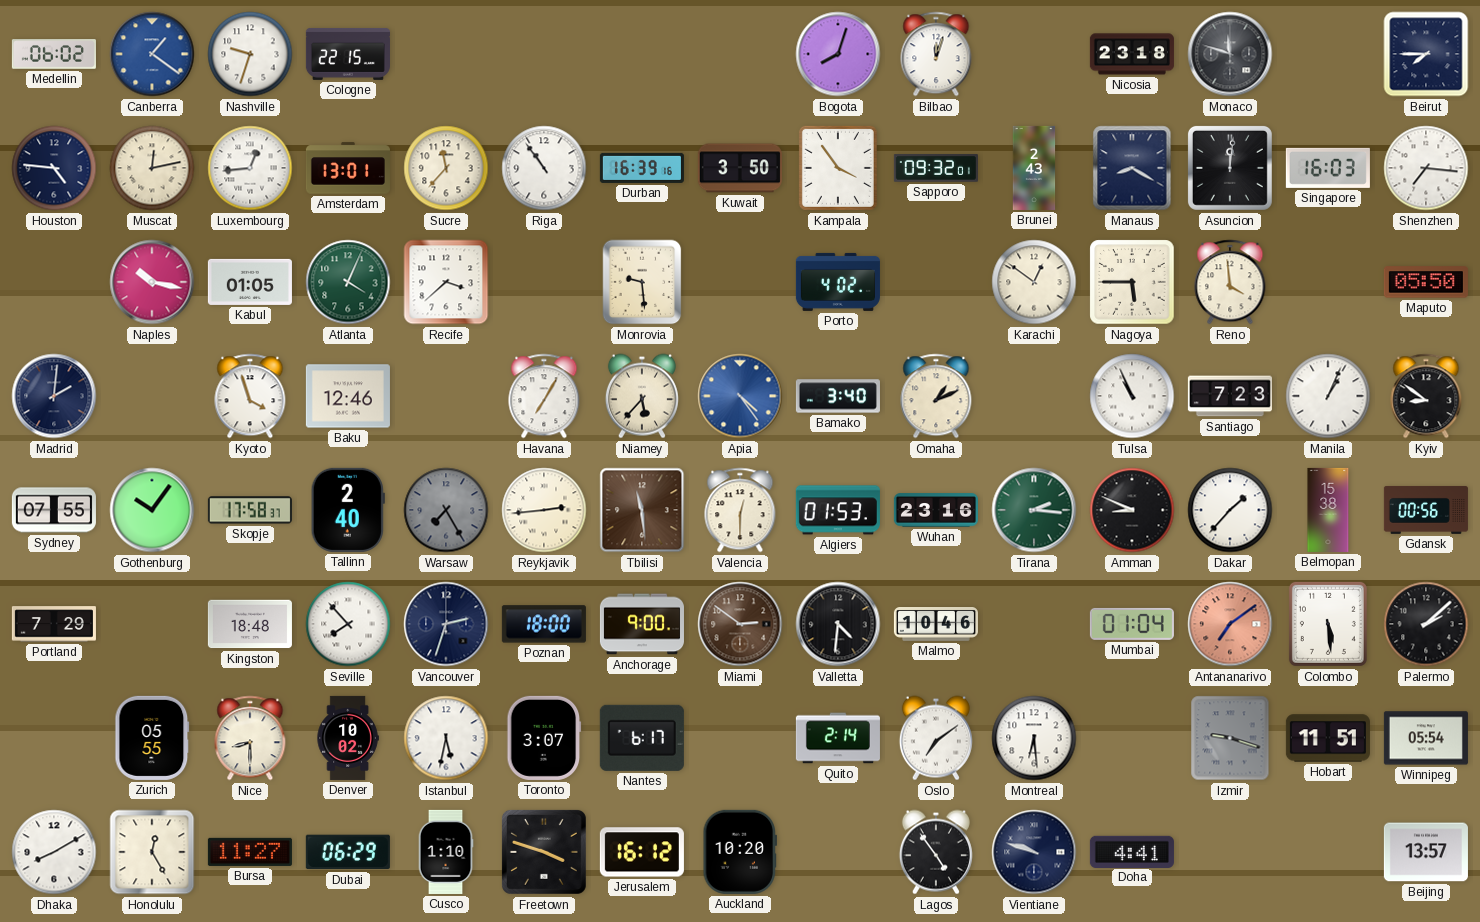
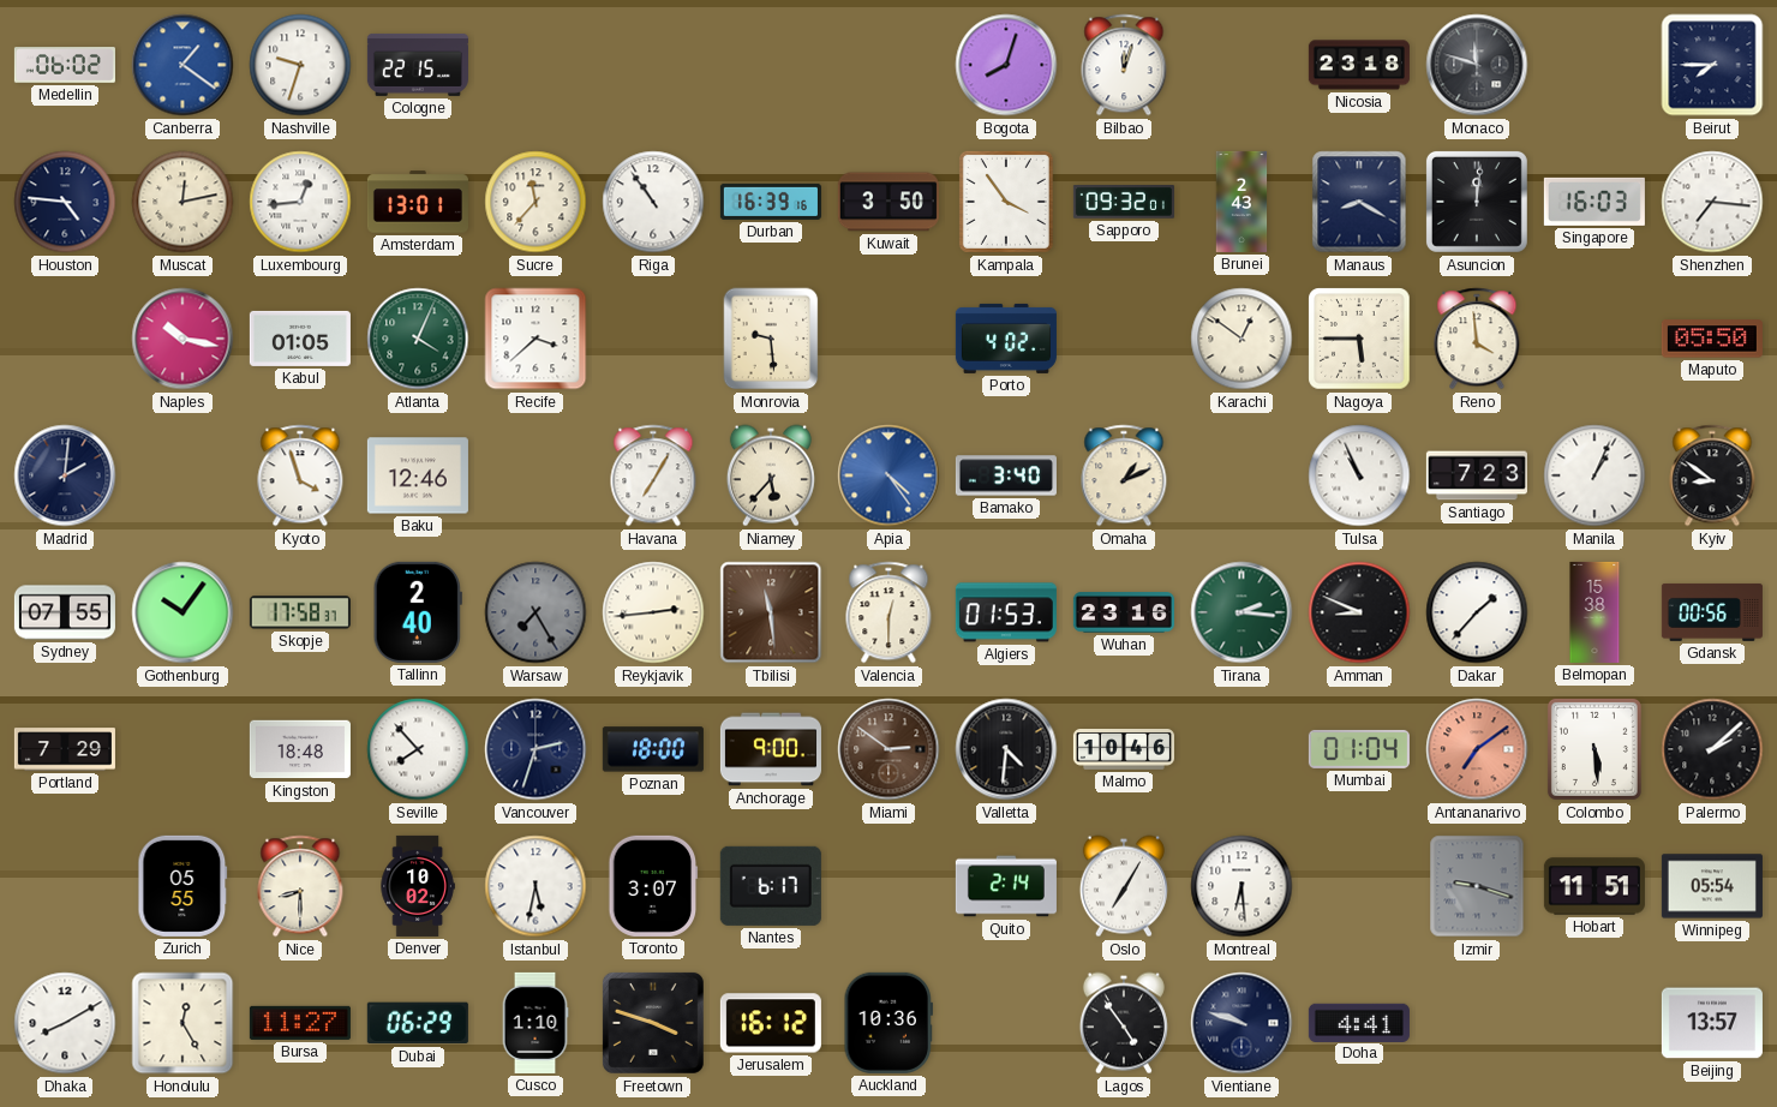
Oslo: 7:09 -> 7:05
Auckland: 10:20 -> 10:36
